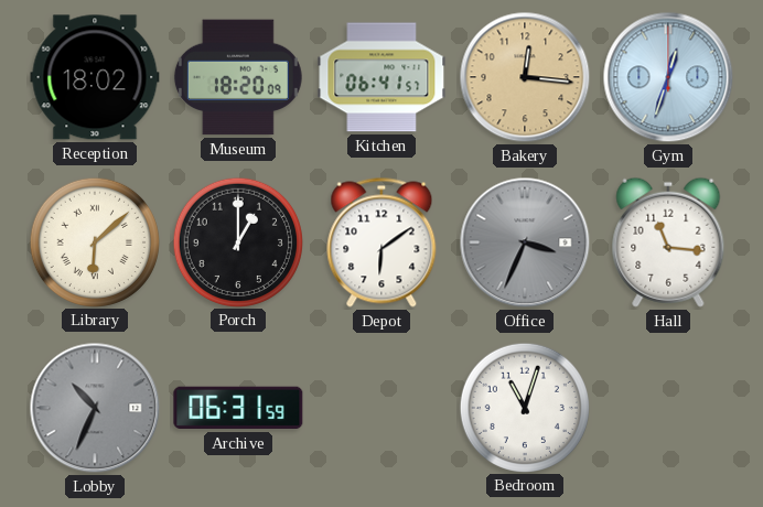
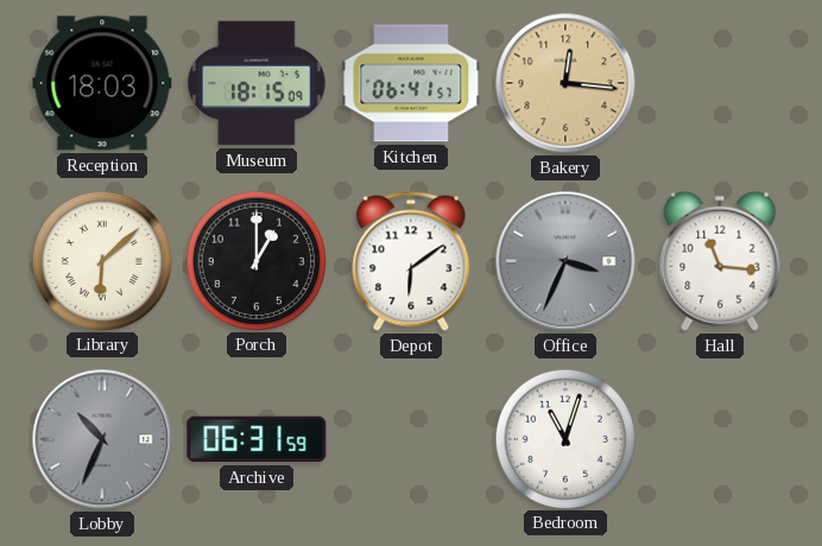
Reception: 18:02 -> 18:03
Museum: 18:20 -> 18:15
Gym: 12:33 -> none
